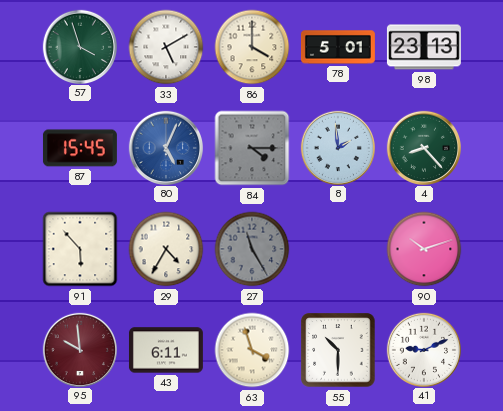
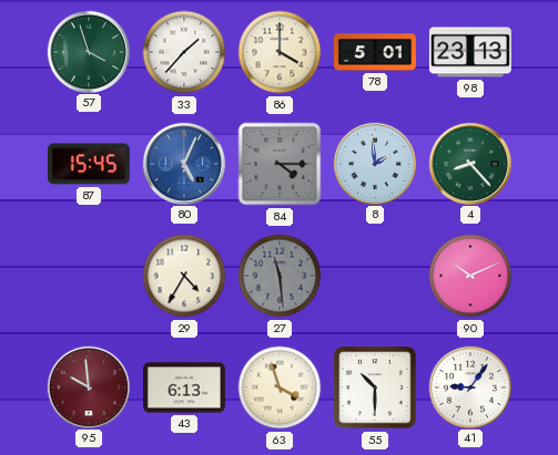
33: 5:10 -> 1:37
91: 5:53 -> none
27: 11:25 -> 11:29
90: 10:12 -> 10:11
43: 6:11 -> 6:13
41: 9:11 -> 9:06
